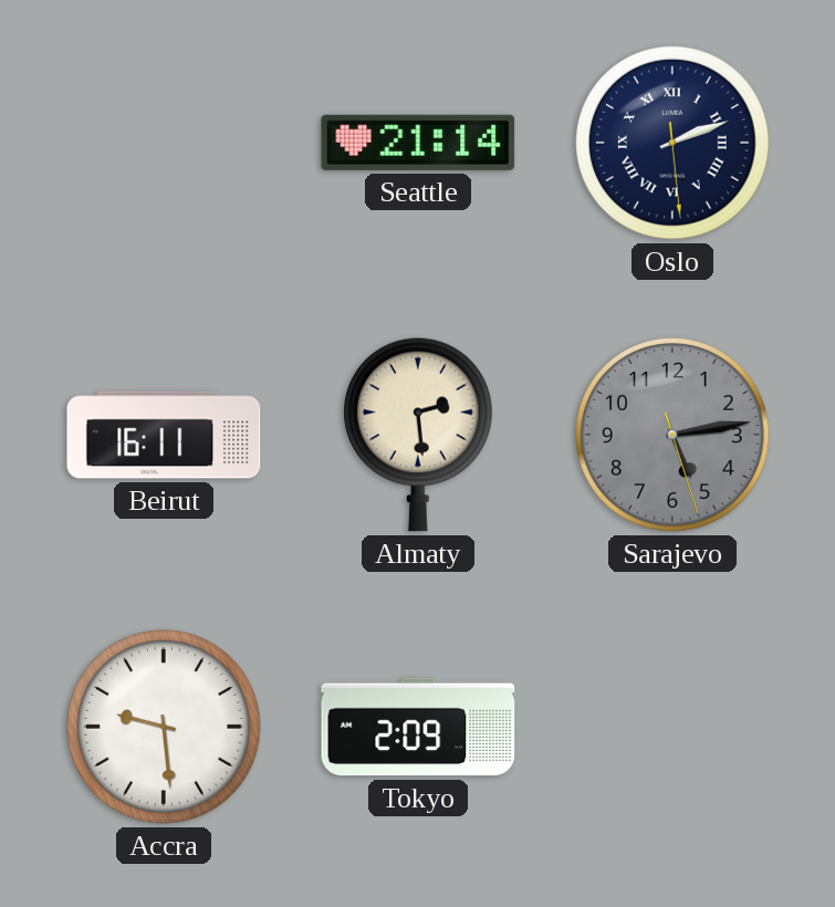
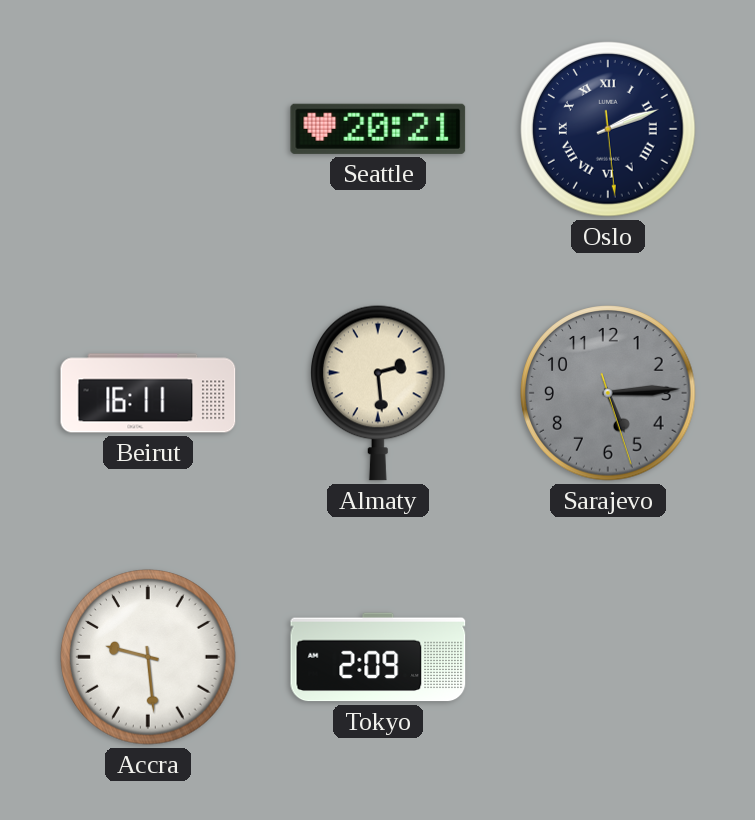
Seattle: 21:14 -> 20:21
Sarajevo: 5:13 -> 5:14
